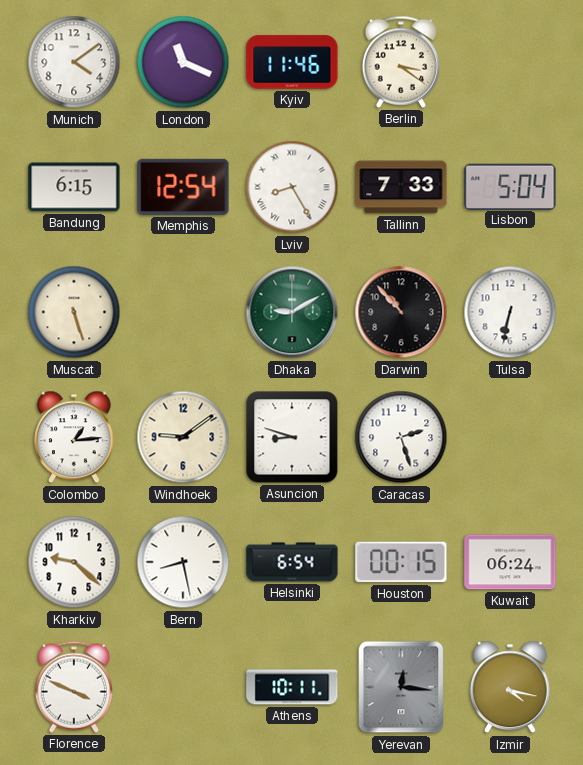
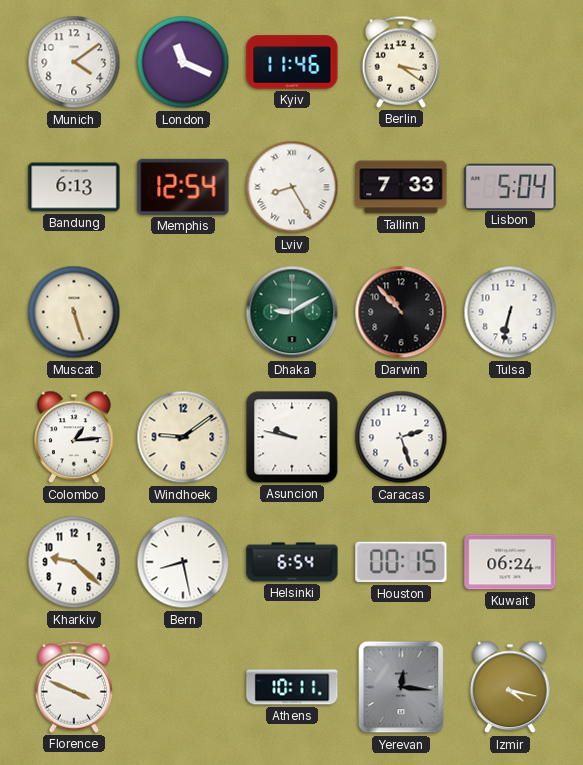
Bandung: 6:15 -> 6:13
Asuncion: 8:48 -> 9:47
